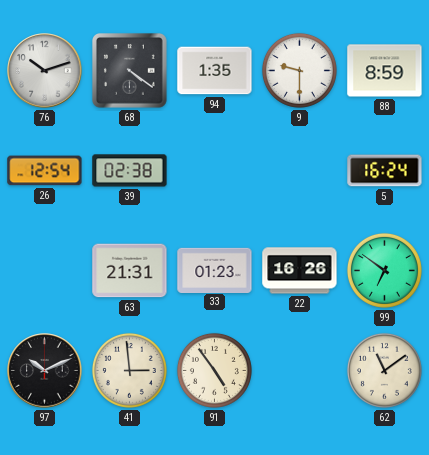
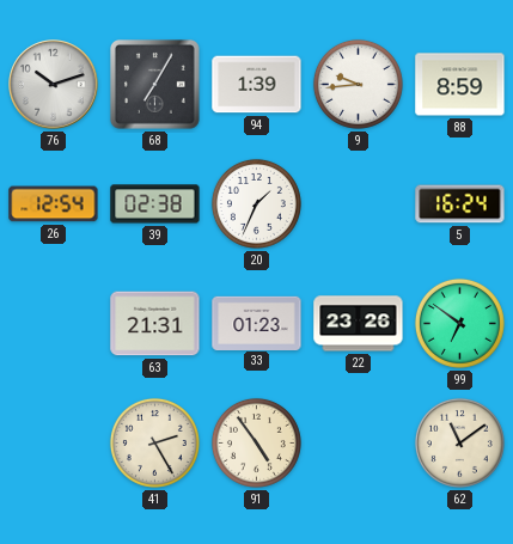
68: 4:21 -> 7:05
94: 1:35 -> 1:39
9: 9:30 -> 9:44
20: none -> 1:34
22: 16:26 -> 23:26
97: 10:11 -> none
41: 2:59 -> 2:25
